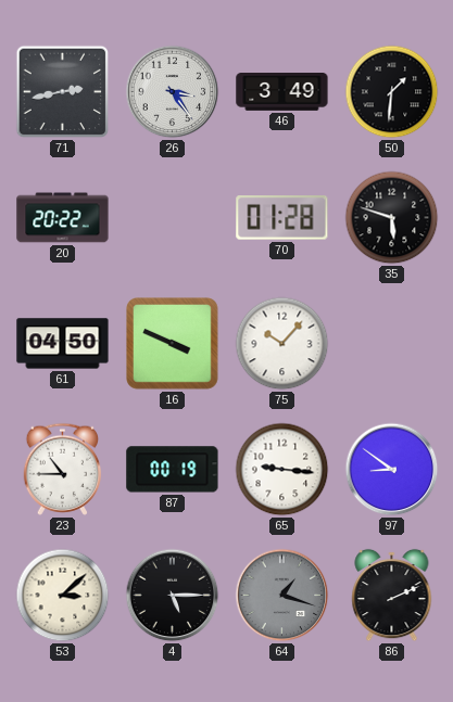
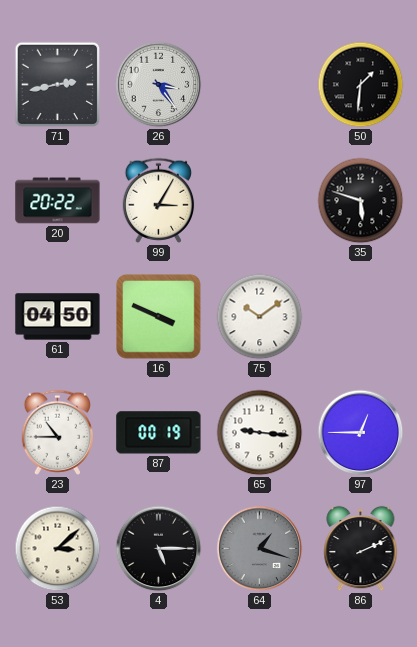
46: 3:49 -> none
99: none -> 3:05
70: 01:28 -> none
75: 10:07 -> 10:09
97: 8:51 -> 12:45
